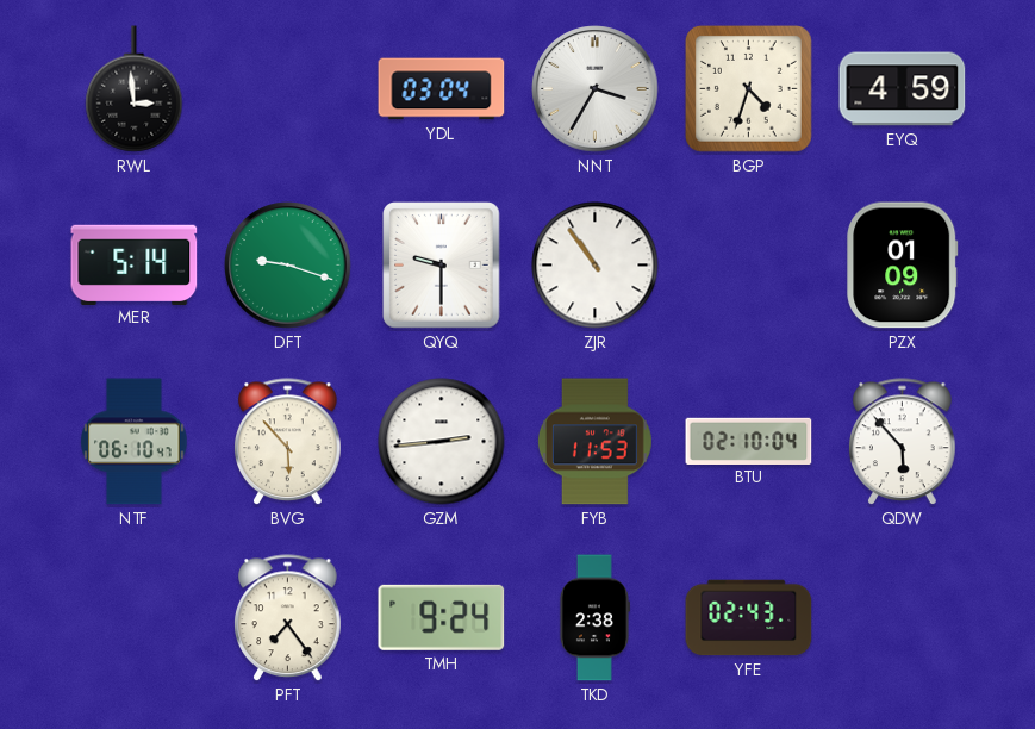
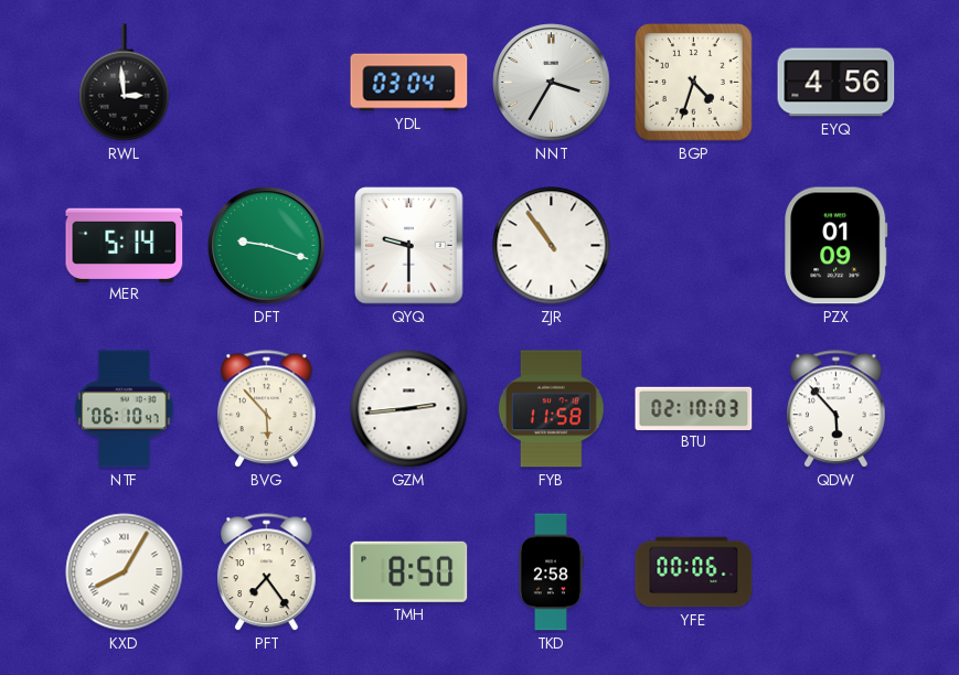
EYQ: 4:59 -> 4:56
FYB: 11:53 -> 11:58
BTU: 02:10:04 -> 02:10:03
KXD: none -> 8:05
TMH: 9:24 -> 8:50
TKD: 2:38 -> 2:58
YFE: 02:43 -> 00:06
